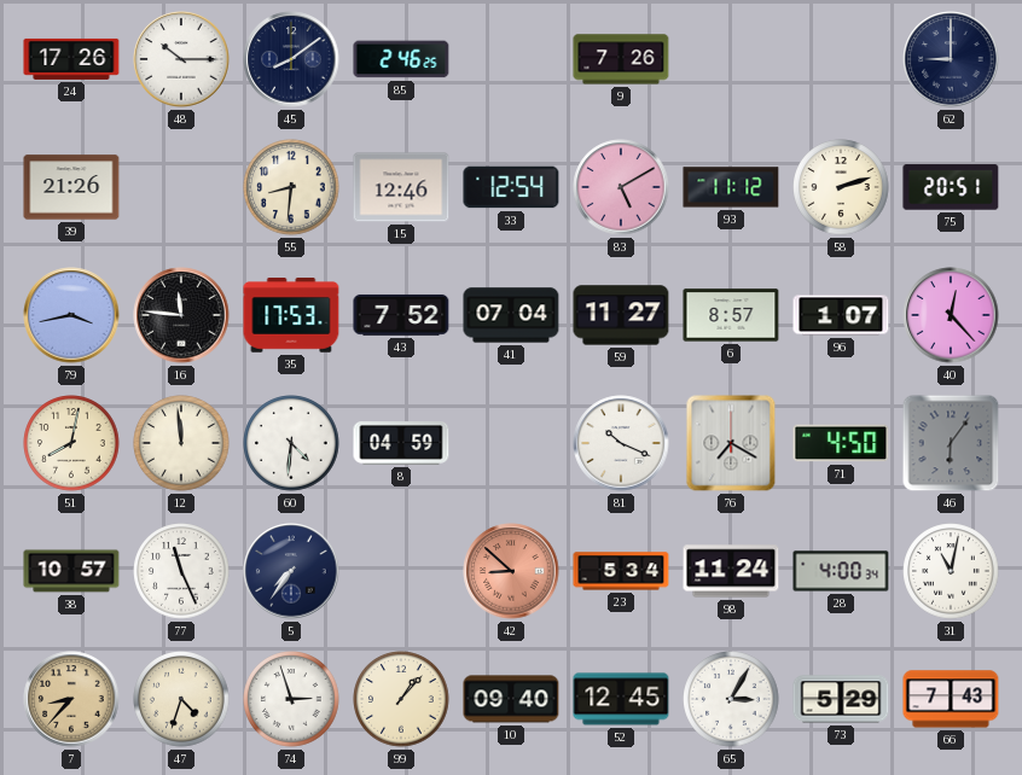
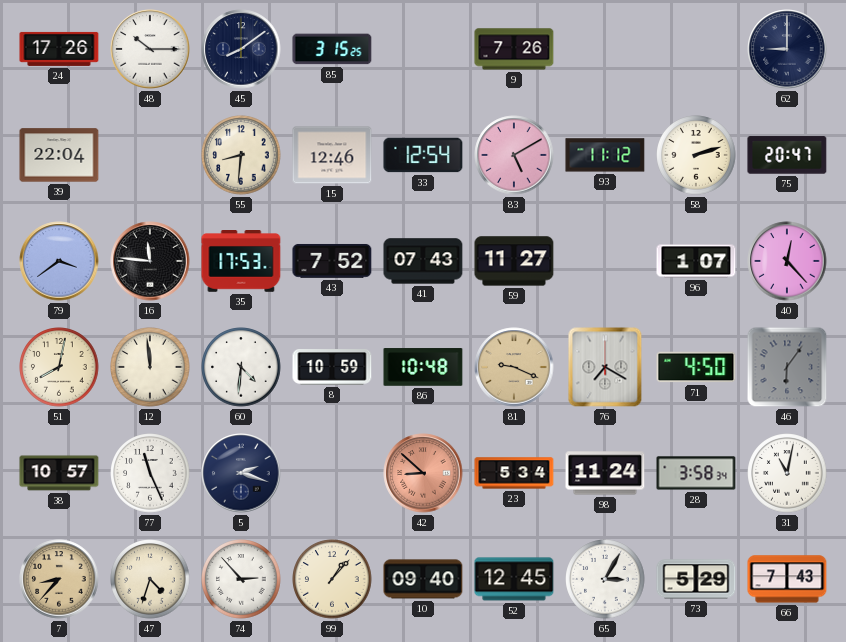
85: 2:46 -> 3:15
39: 21:26 -> 22:04
75: 20:51 -> 20:47
79: 3:43 -> 3:39
41: 07:04 -> 07:43
6: 8:57 -> none
8: 04:59 -> 10:59
86: none -> 10:48
81: 10:19 -> 9:19
81 dial: white -> champagne
5: 7:36 -> 2:18
28: 4:00 -> 3:58
74: 2:57 -> 2:53
